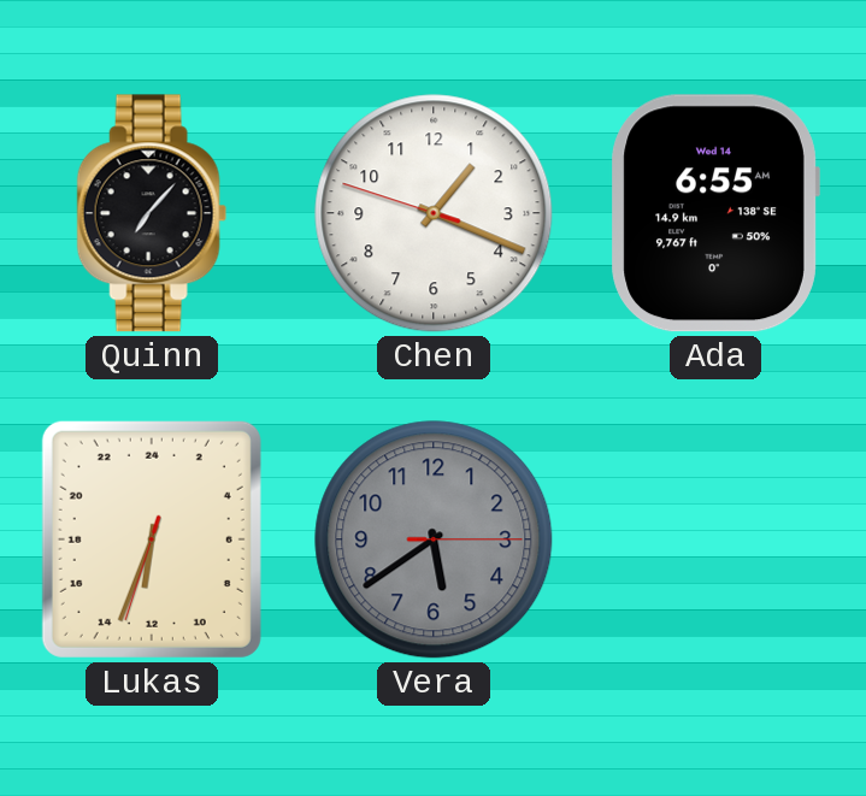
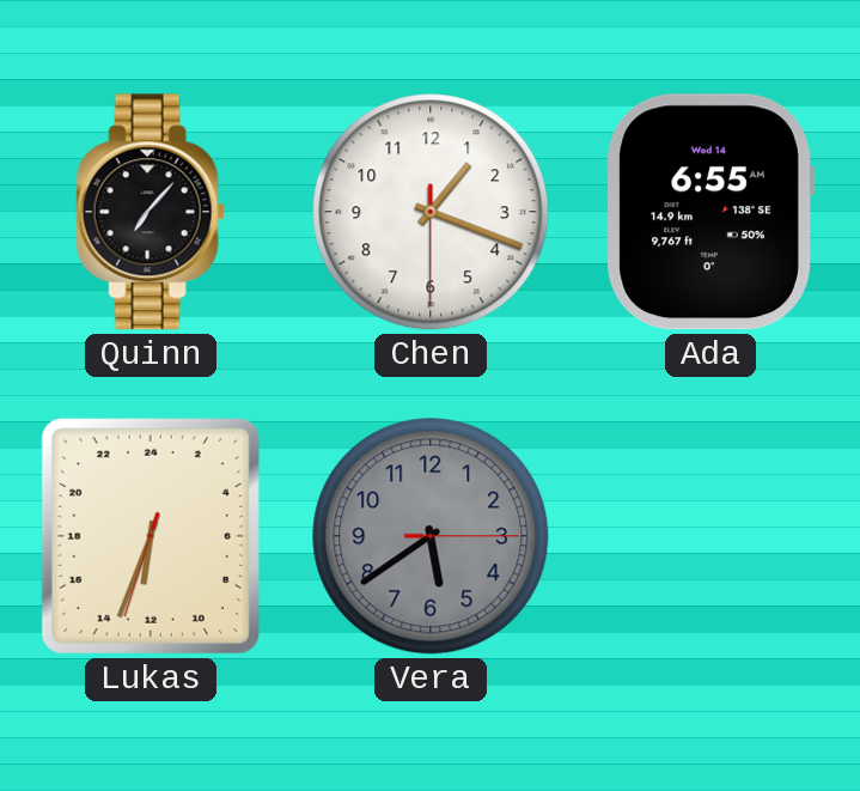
Chen: 1:18:48 -> 1:18:30
